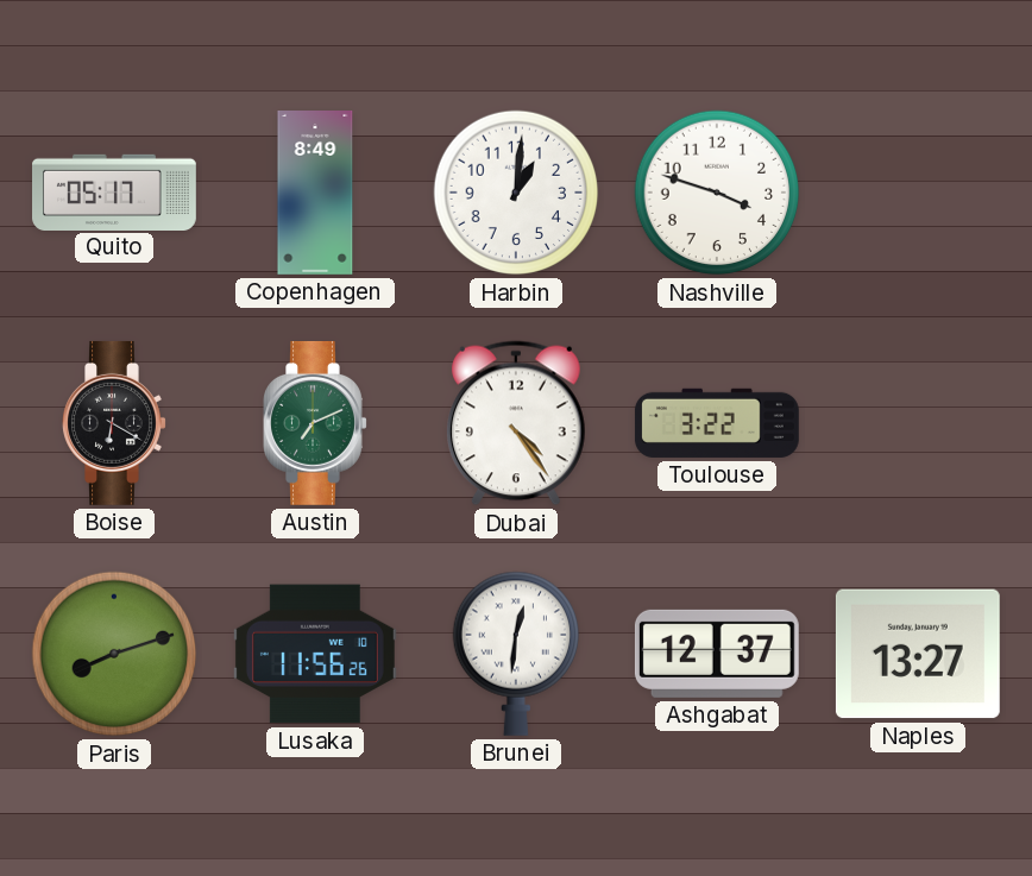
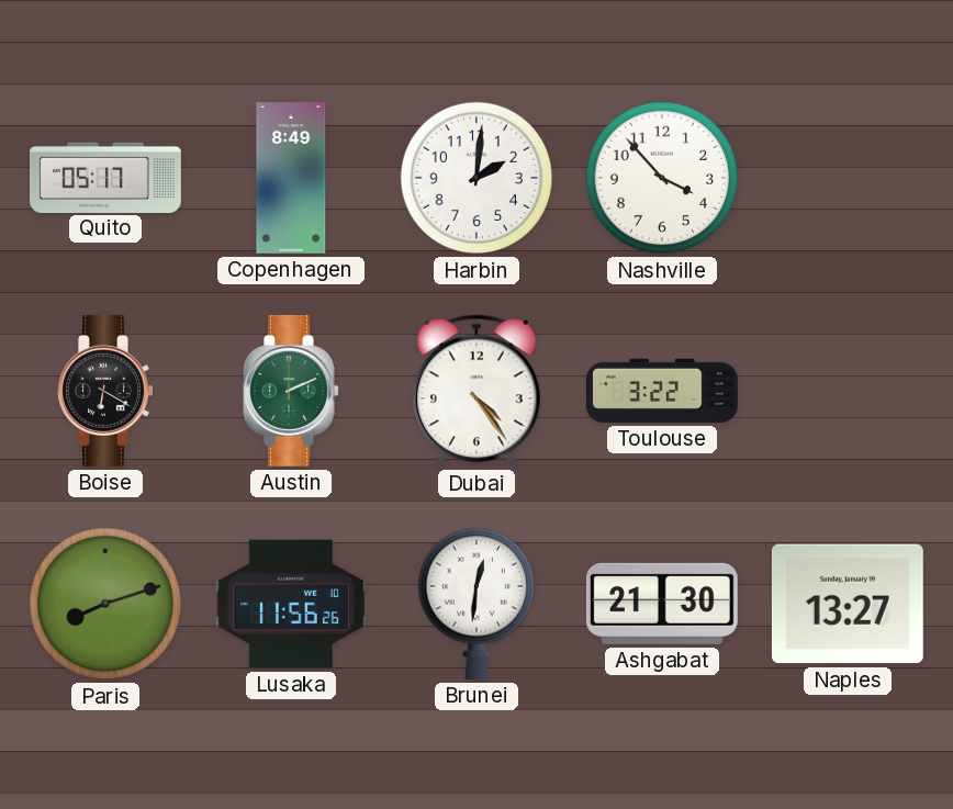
Harbin: 1:01 -> 2:01
Nashville: 3:48 -> 3:53
Austin: 7:11 -> 2:11
Ashgabat: 12:37 -> 21:30
